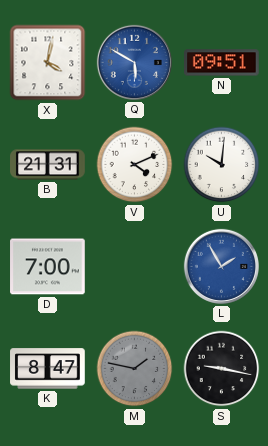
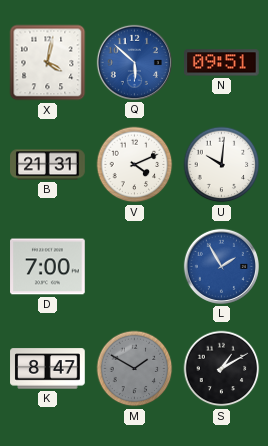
Q: 5:50 -> 5:52
M: 1:47 -> 1:50
S: 9:17 -> 1:10
